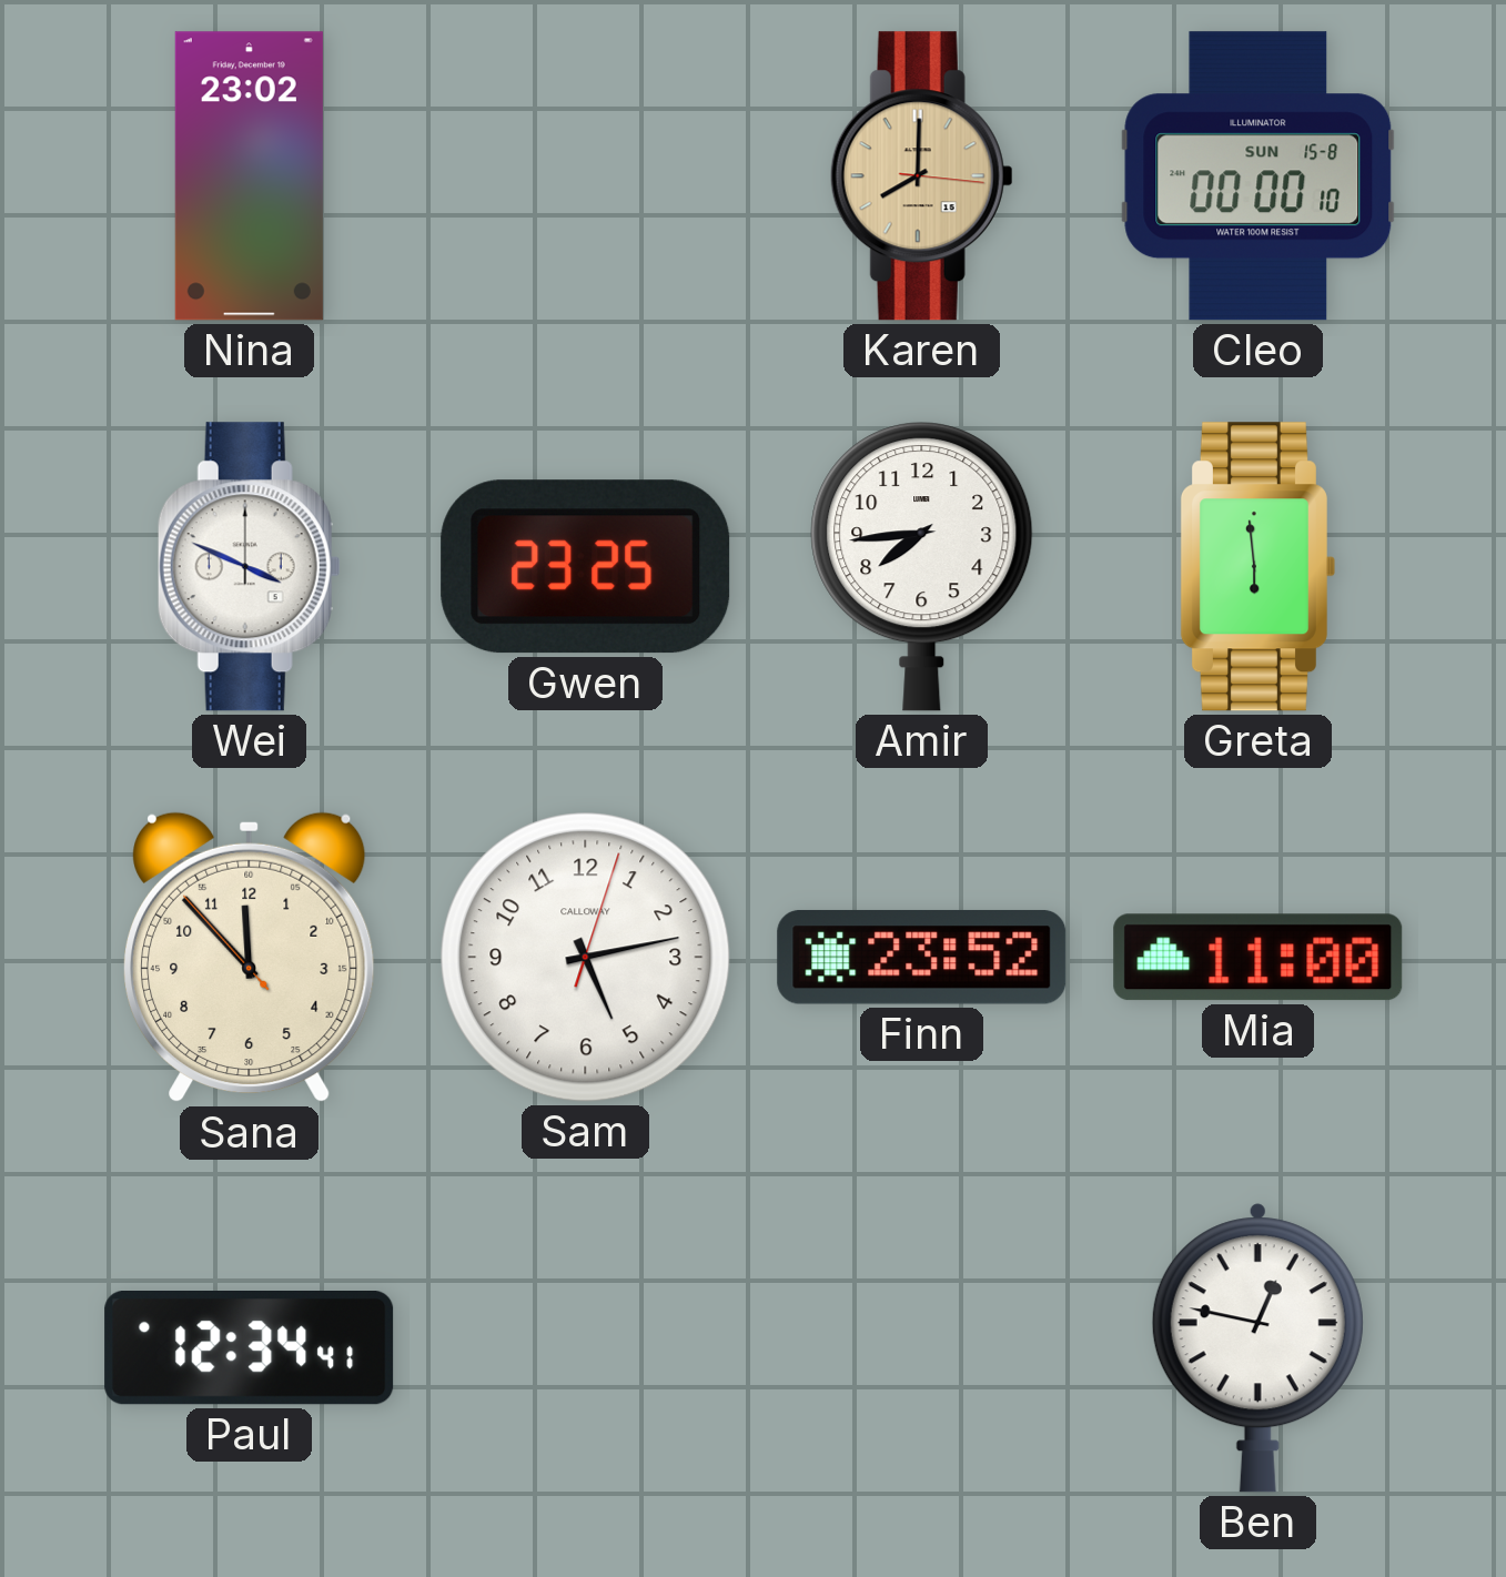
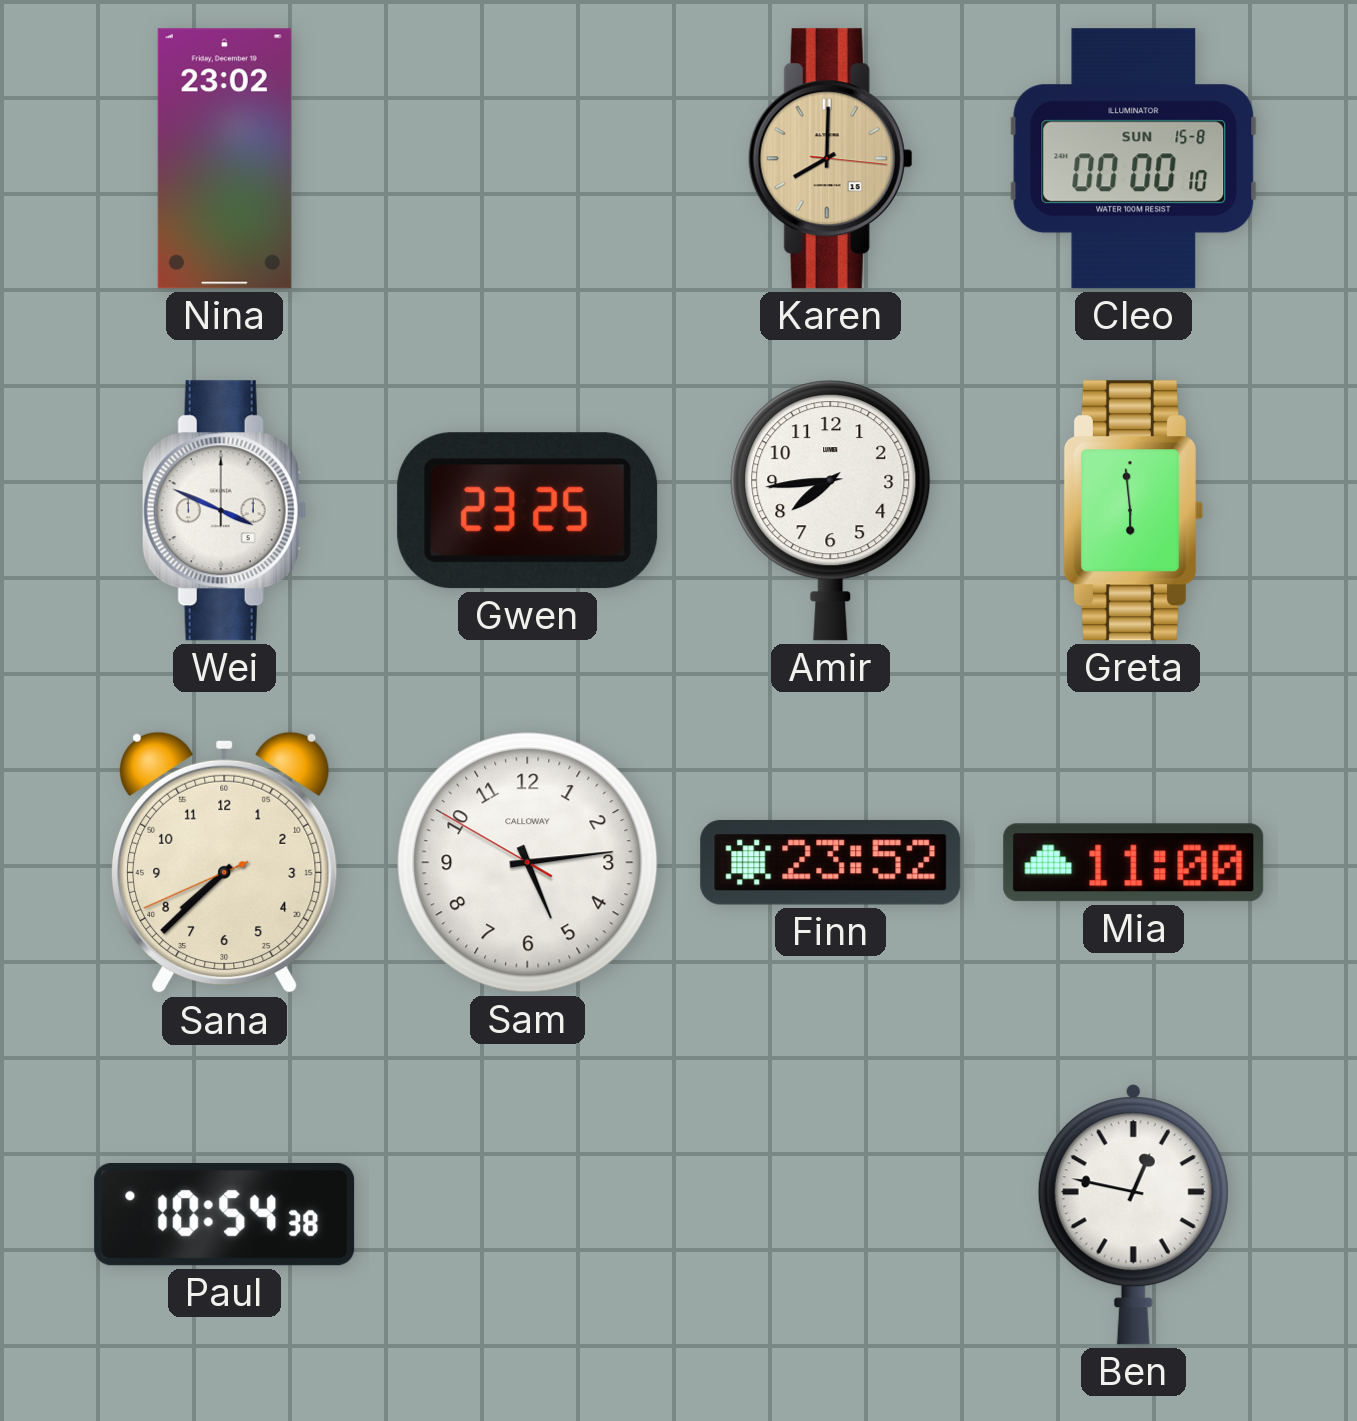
Sana: 11:52 -> 7:37
Sam: 5:13:03 -> 5:13:50
Paul: 12:34 -> 10:54
